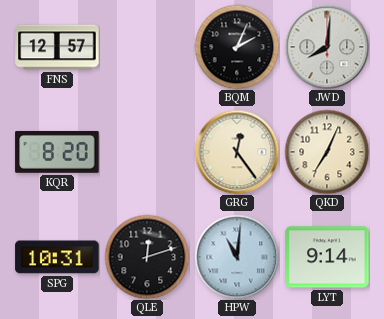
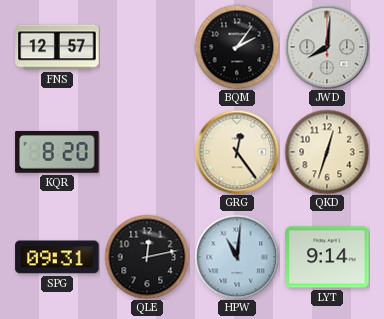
BQM: 2:04 -> 2:06
QKD: 7:04 -> 12:33
SPG: 10:31 -> 09:31
QLE: 12:12 -> 12:13
